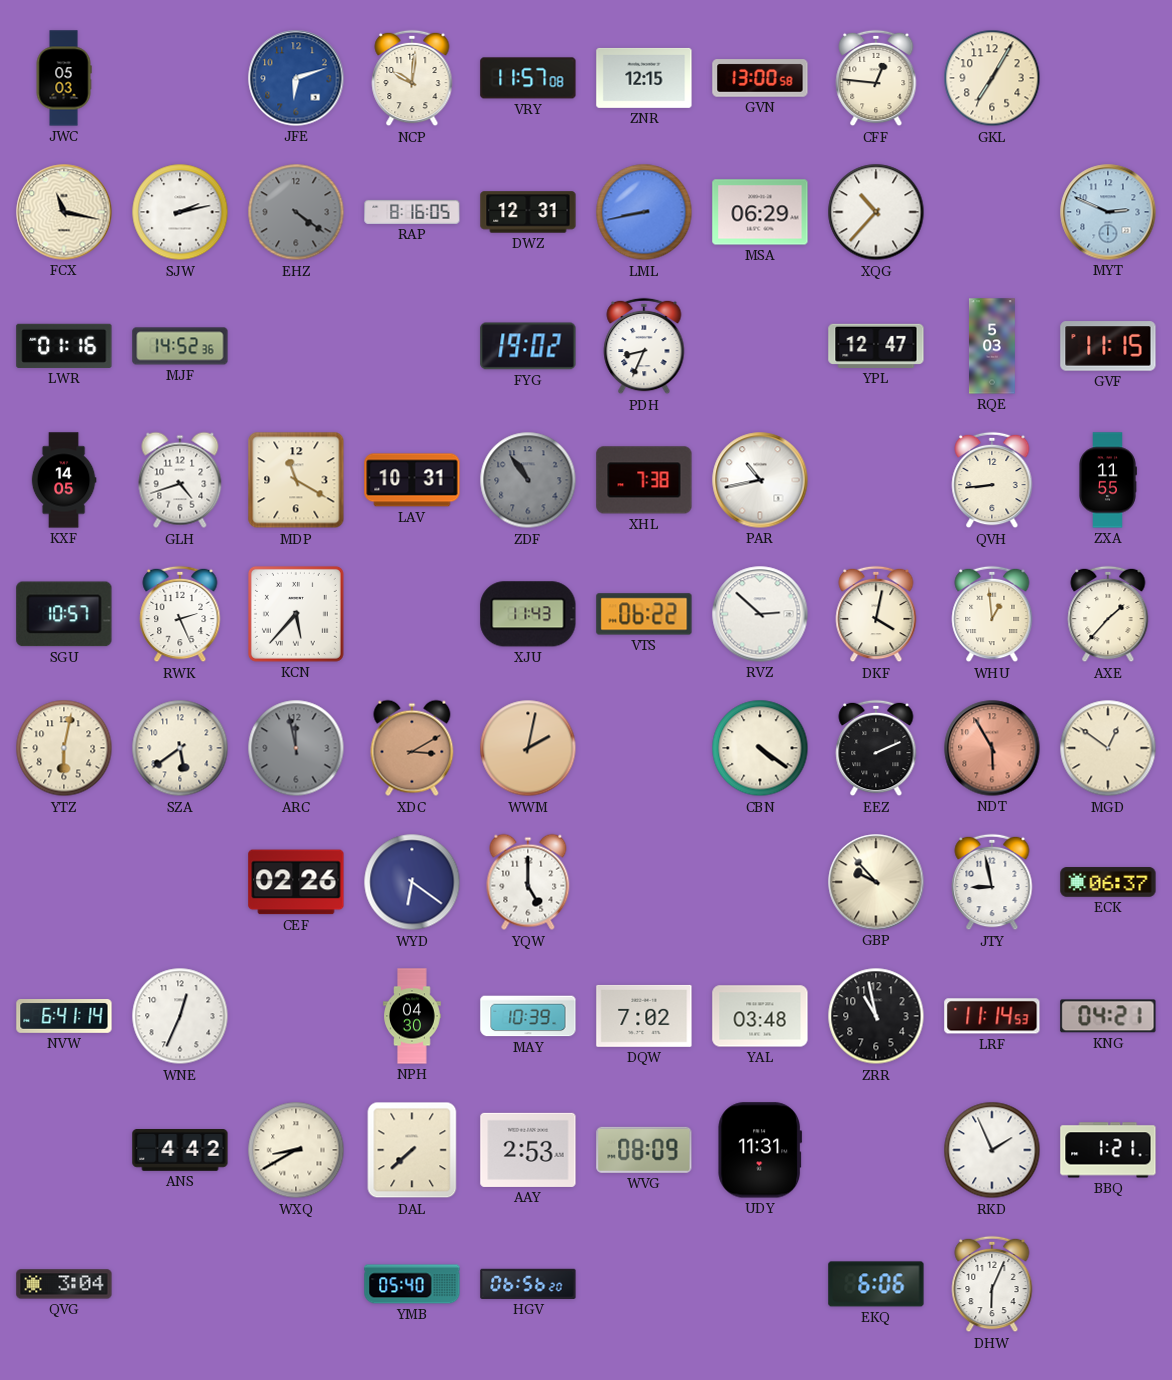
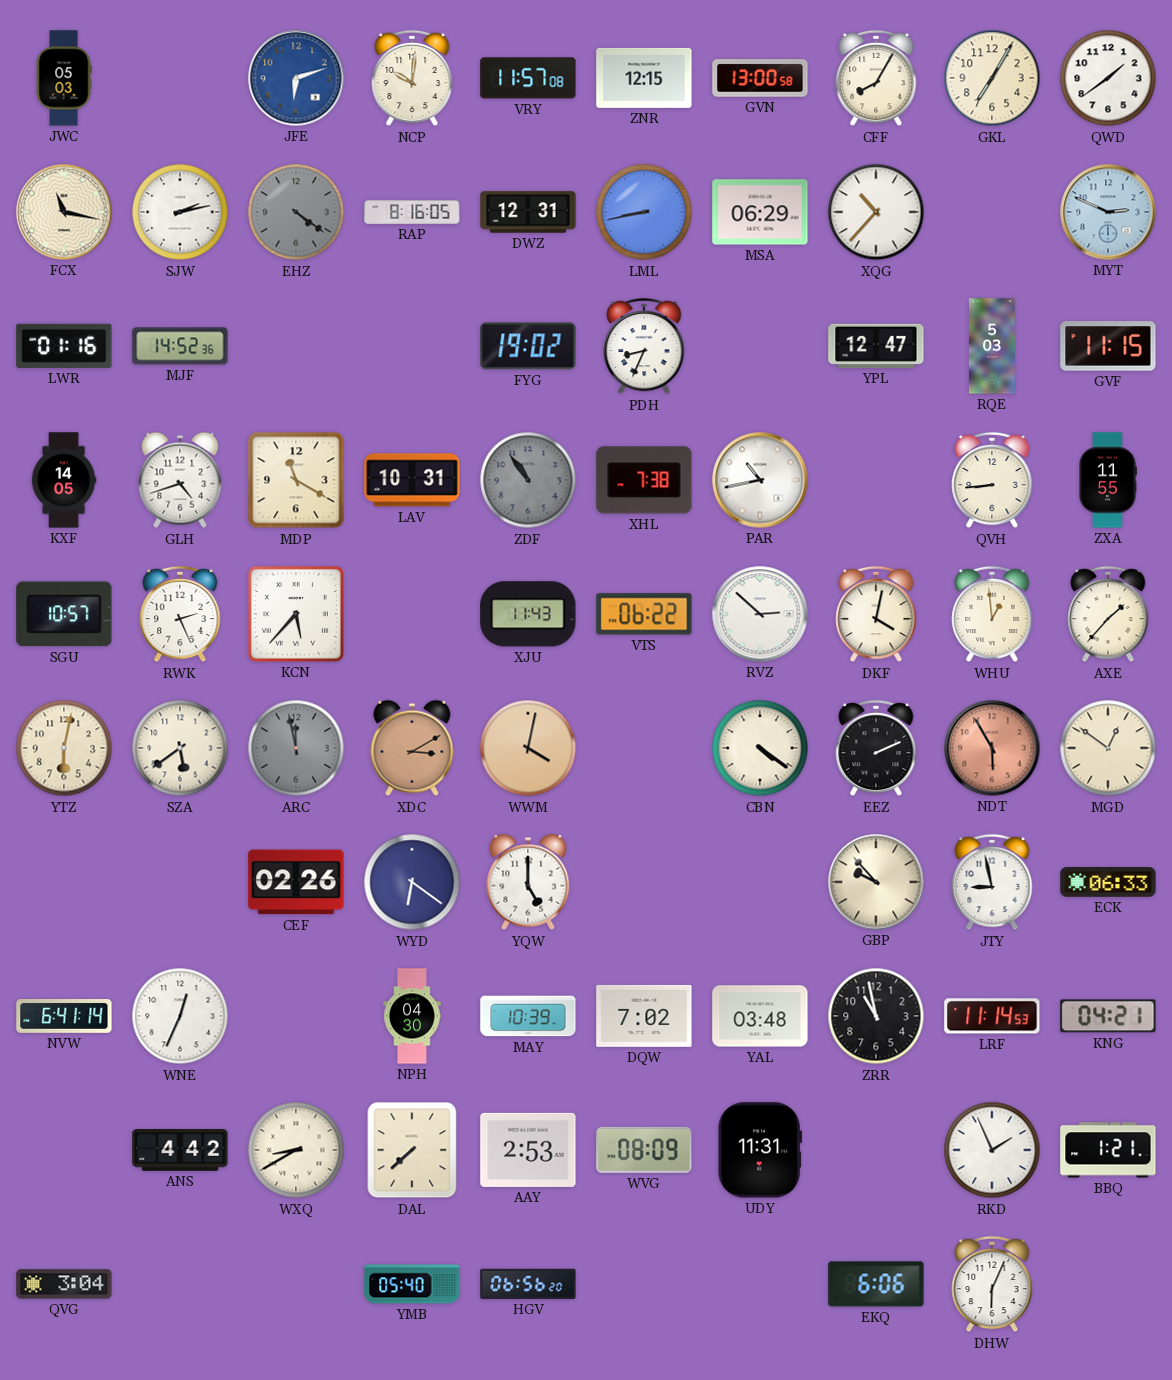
CFF: 12:46 -> 8:05
QWD: none -> 1:39
WWM: 2:02 -> 4:02
ECK: 06:37 -> 06:33
